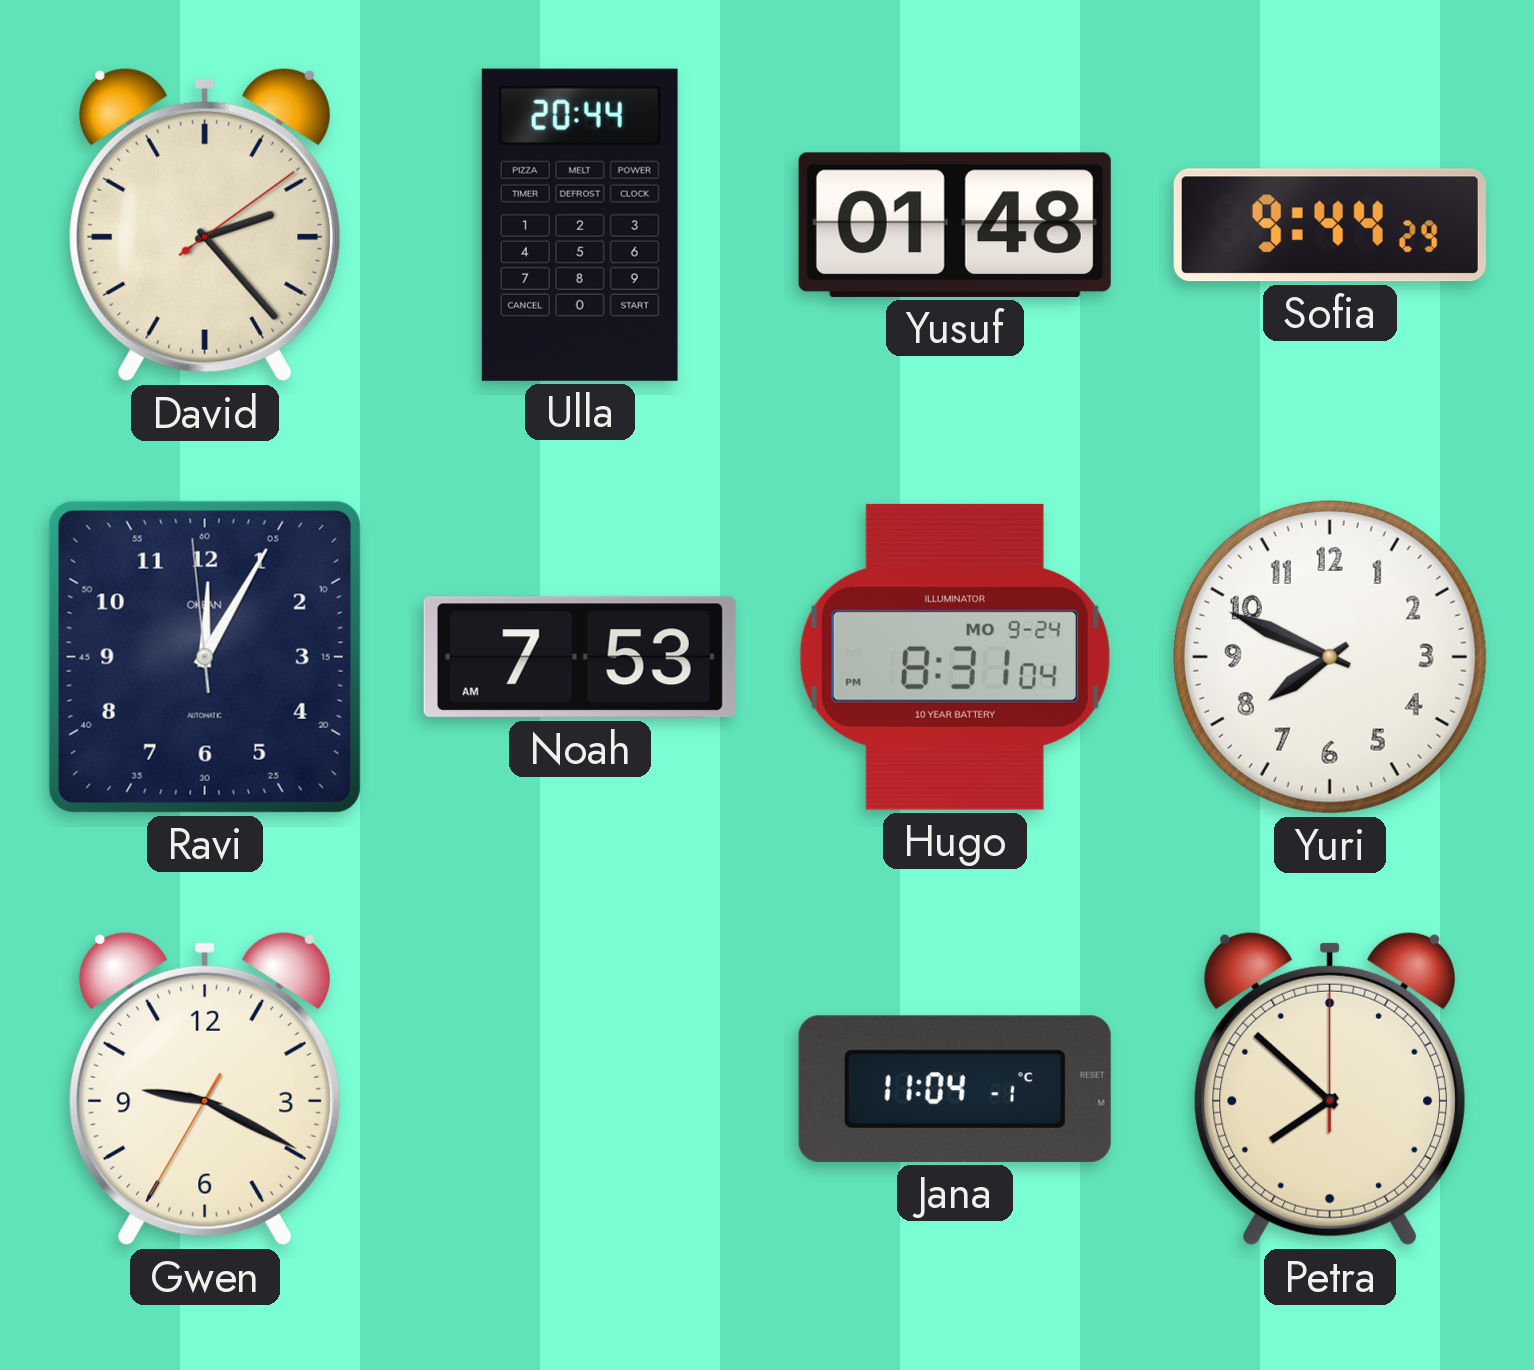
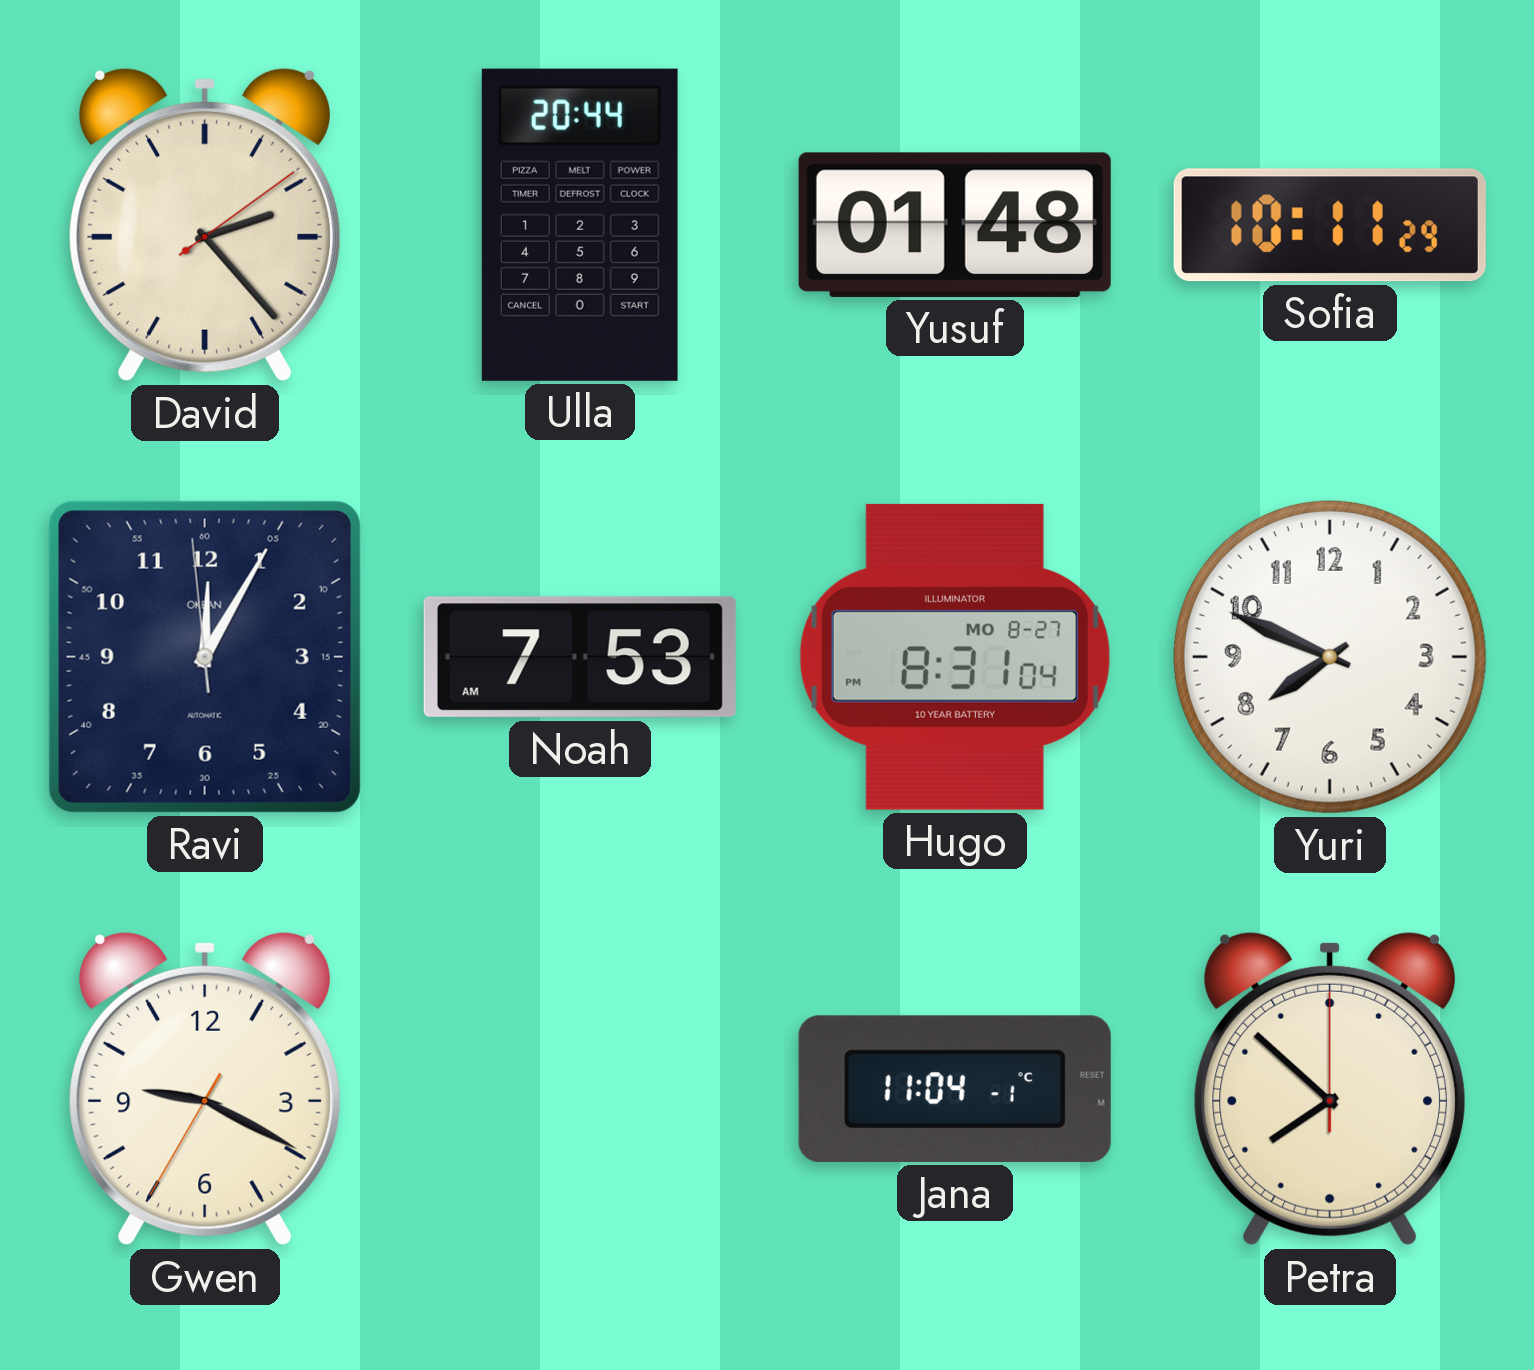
Sofia: 9:44 -> 10:11
Hugo date: MO 9-24 -> MO 8-27
